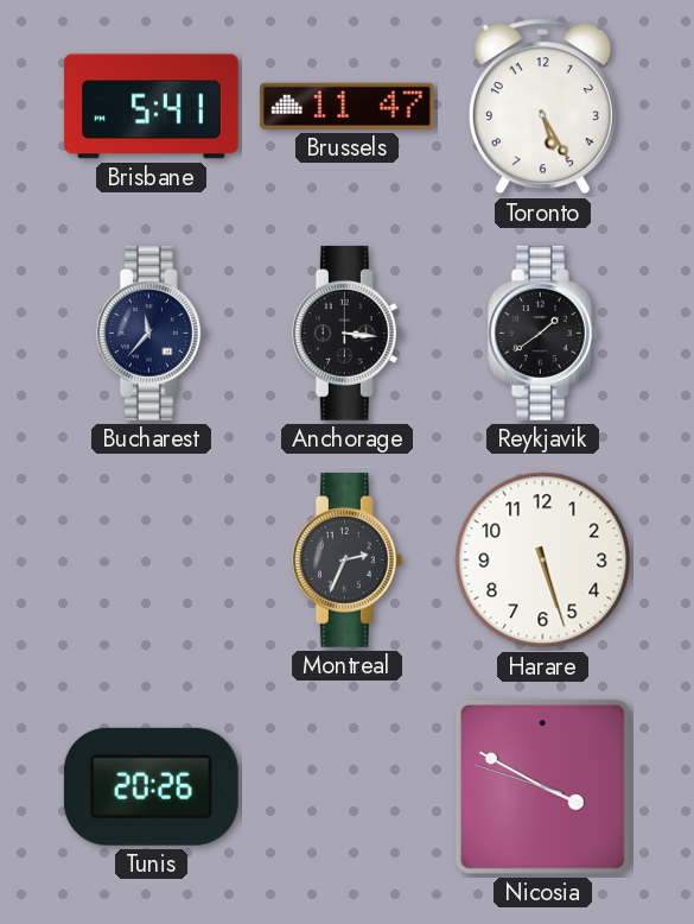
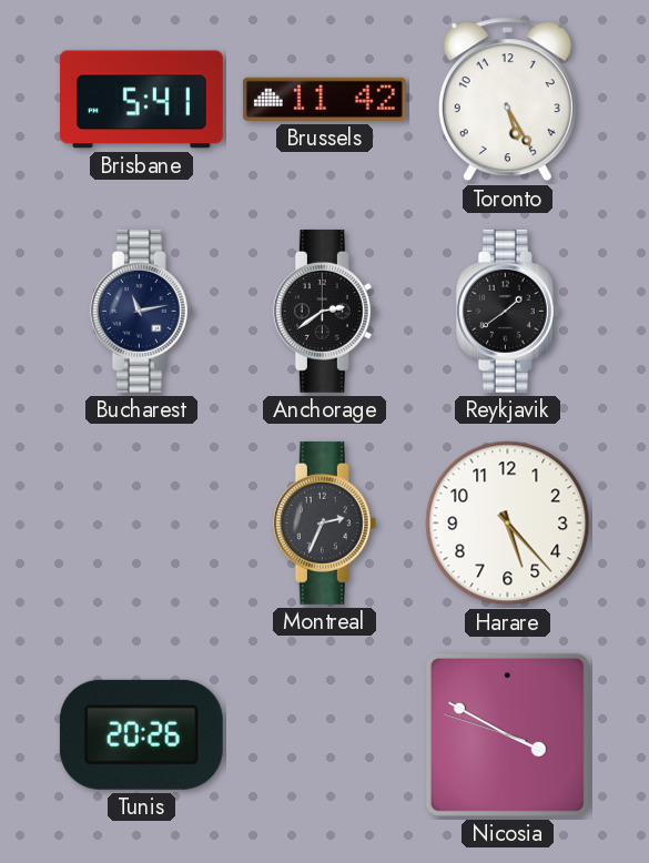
Brussels: 11:47 -> 11:42
Bucharest: 11:37 -> 11:13
Anchorage: 3:16 -> 2:39
Harare: 5:27 -> 5:23
